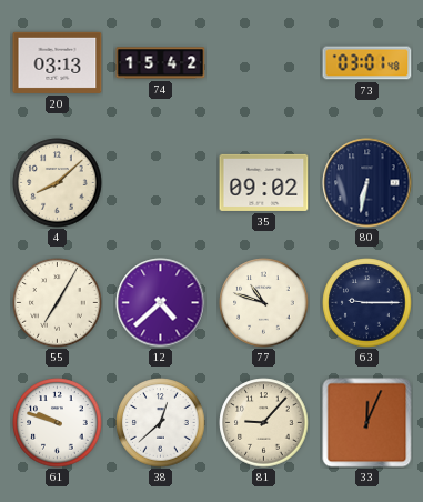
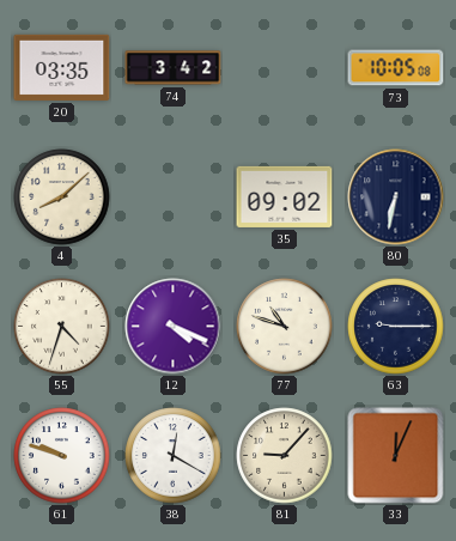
20: 03:13 -> 03:35
74: 15:42 -> 3:42
73: 03:01 -> 10:05
55: 7:05 -> 4:33
12: 4:38 -> 4:19
38: 12:38 -> 12:20
